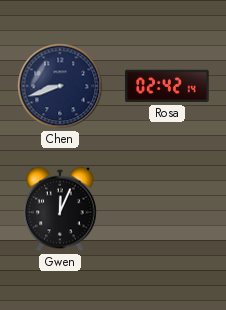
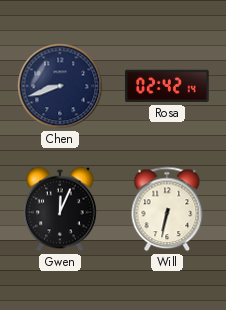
Will: none -> 6:32
